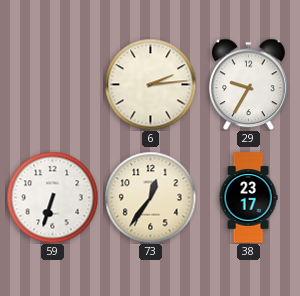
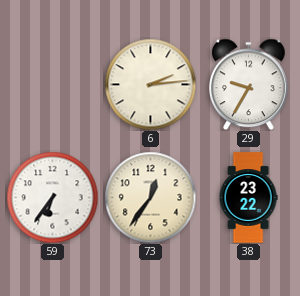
59: 6:33 -> 6:36
38: 23:17 -> 23:22
